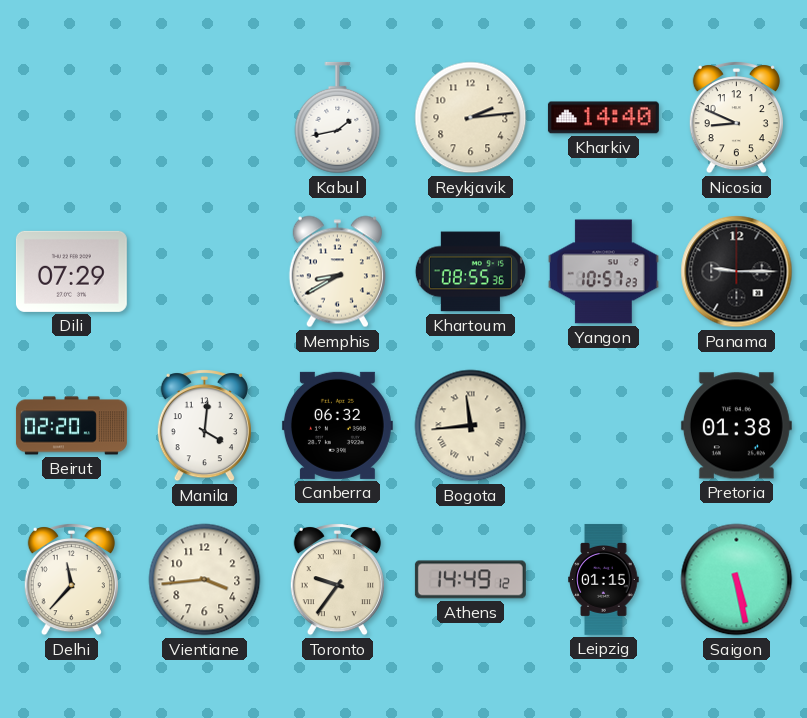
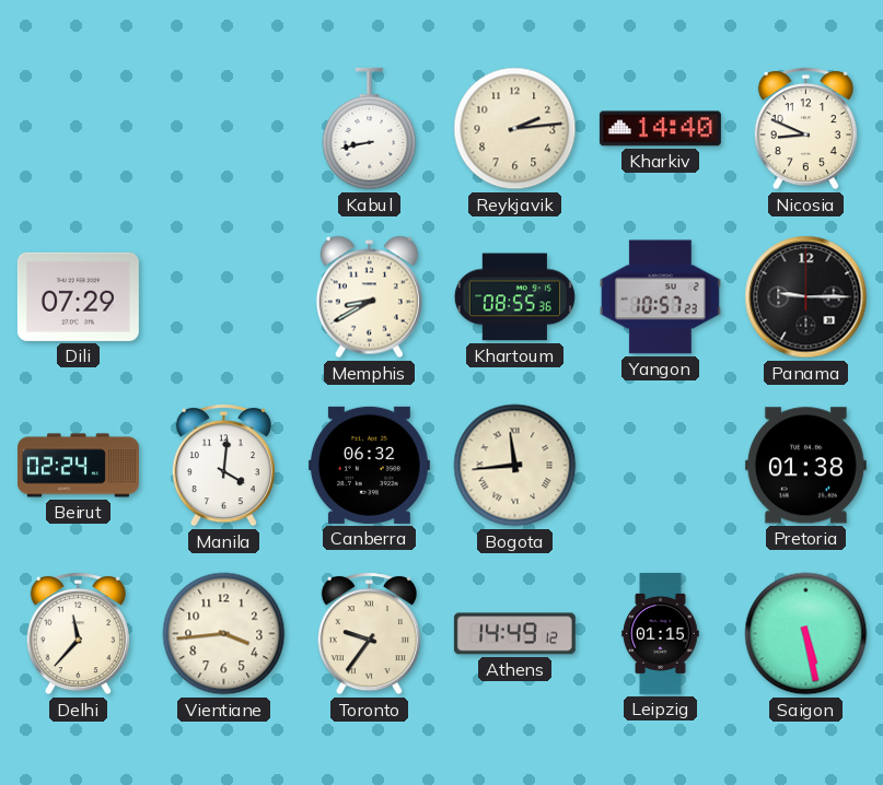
Kabul: 1:43 -> 8:43
Beirut: 02:20 -> 02:24
